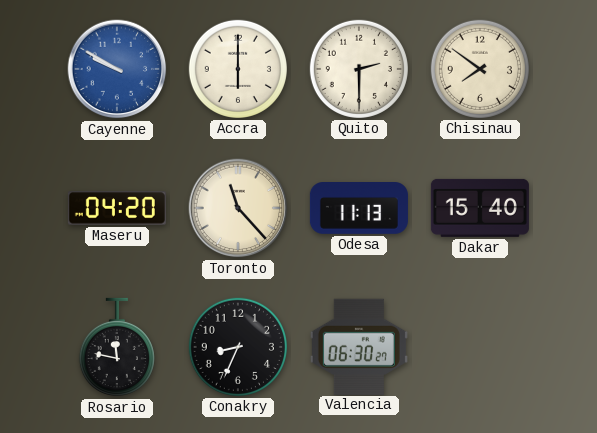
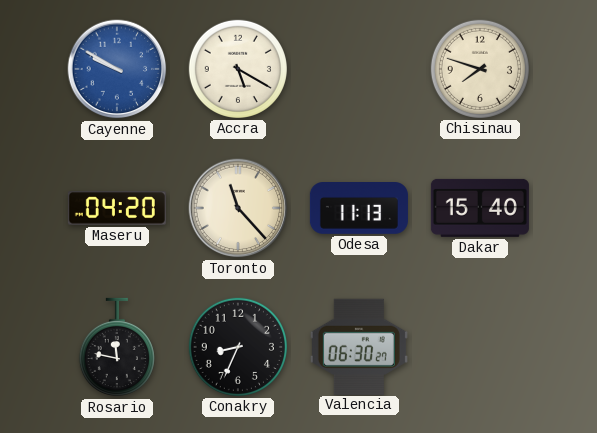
Accra: 6:00 -> 5:20
Quito: 2:30 -> none
Chisinau: 7:51 -> 7:48
